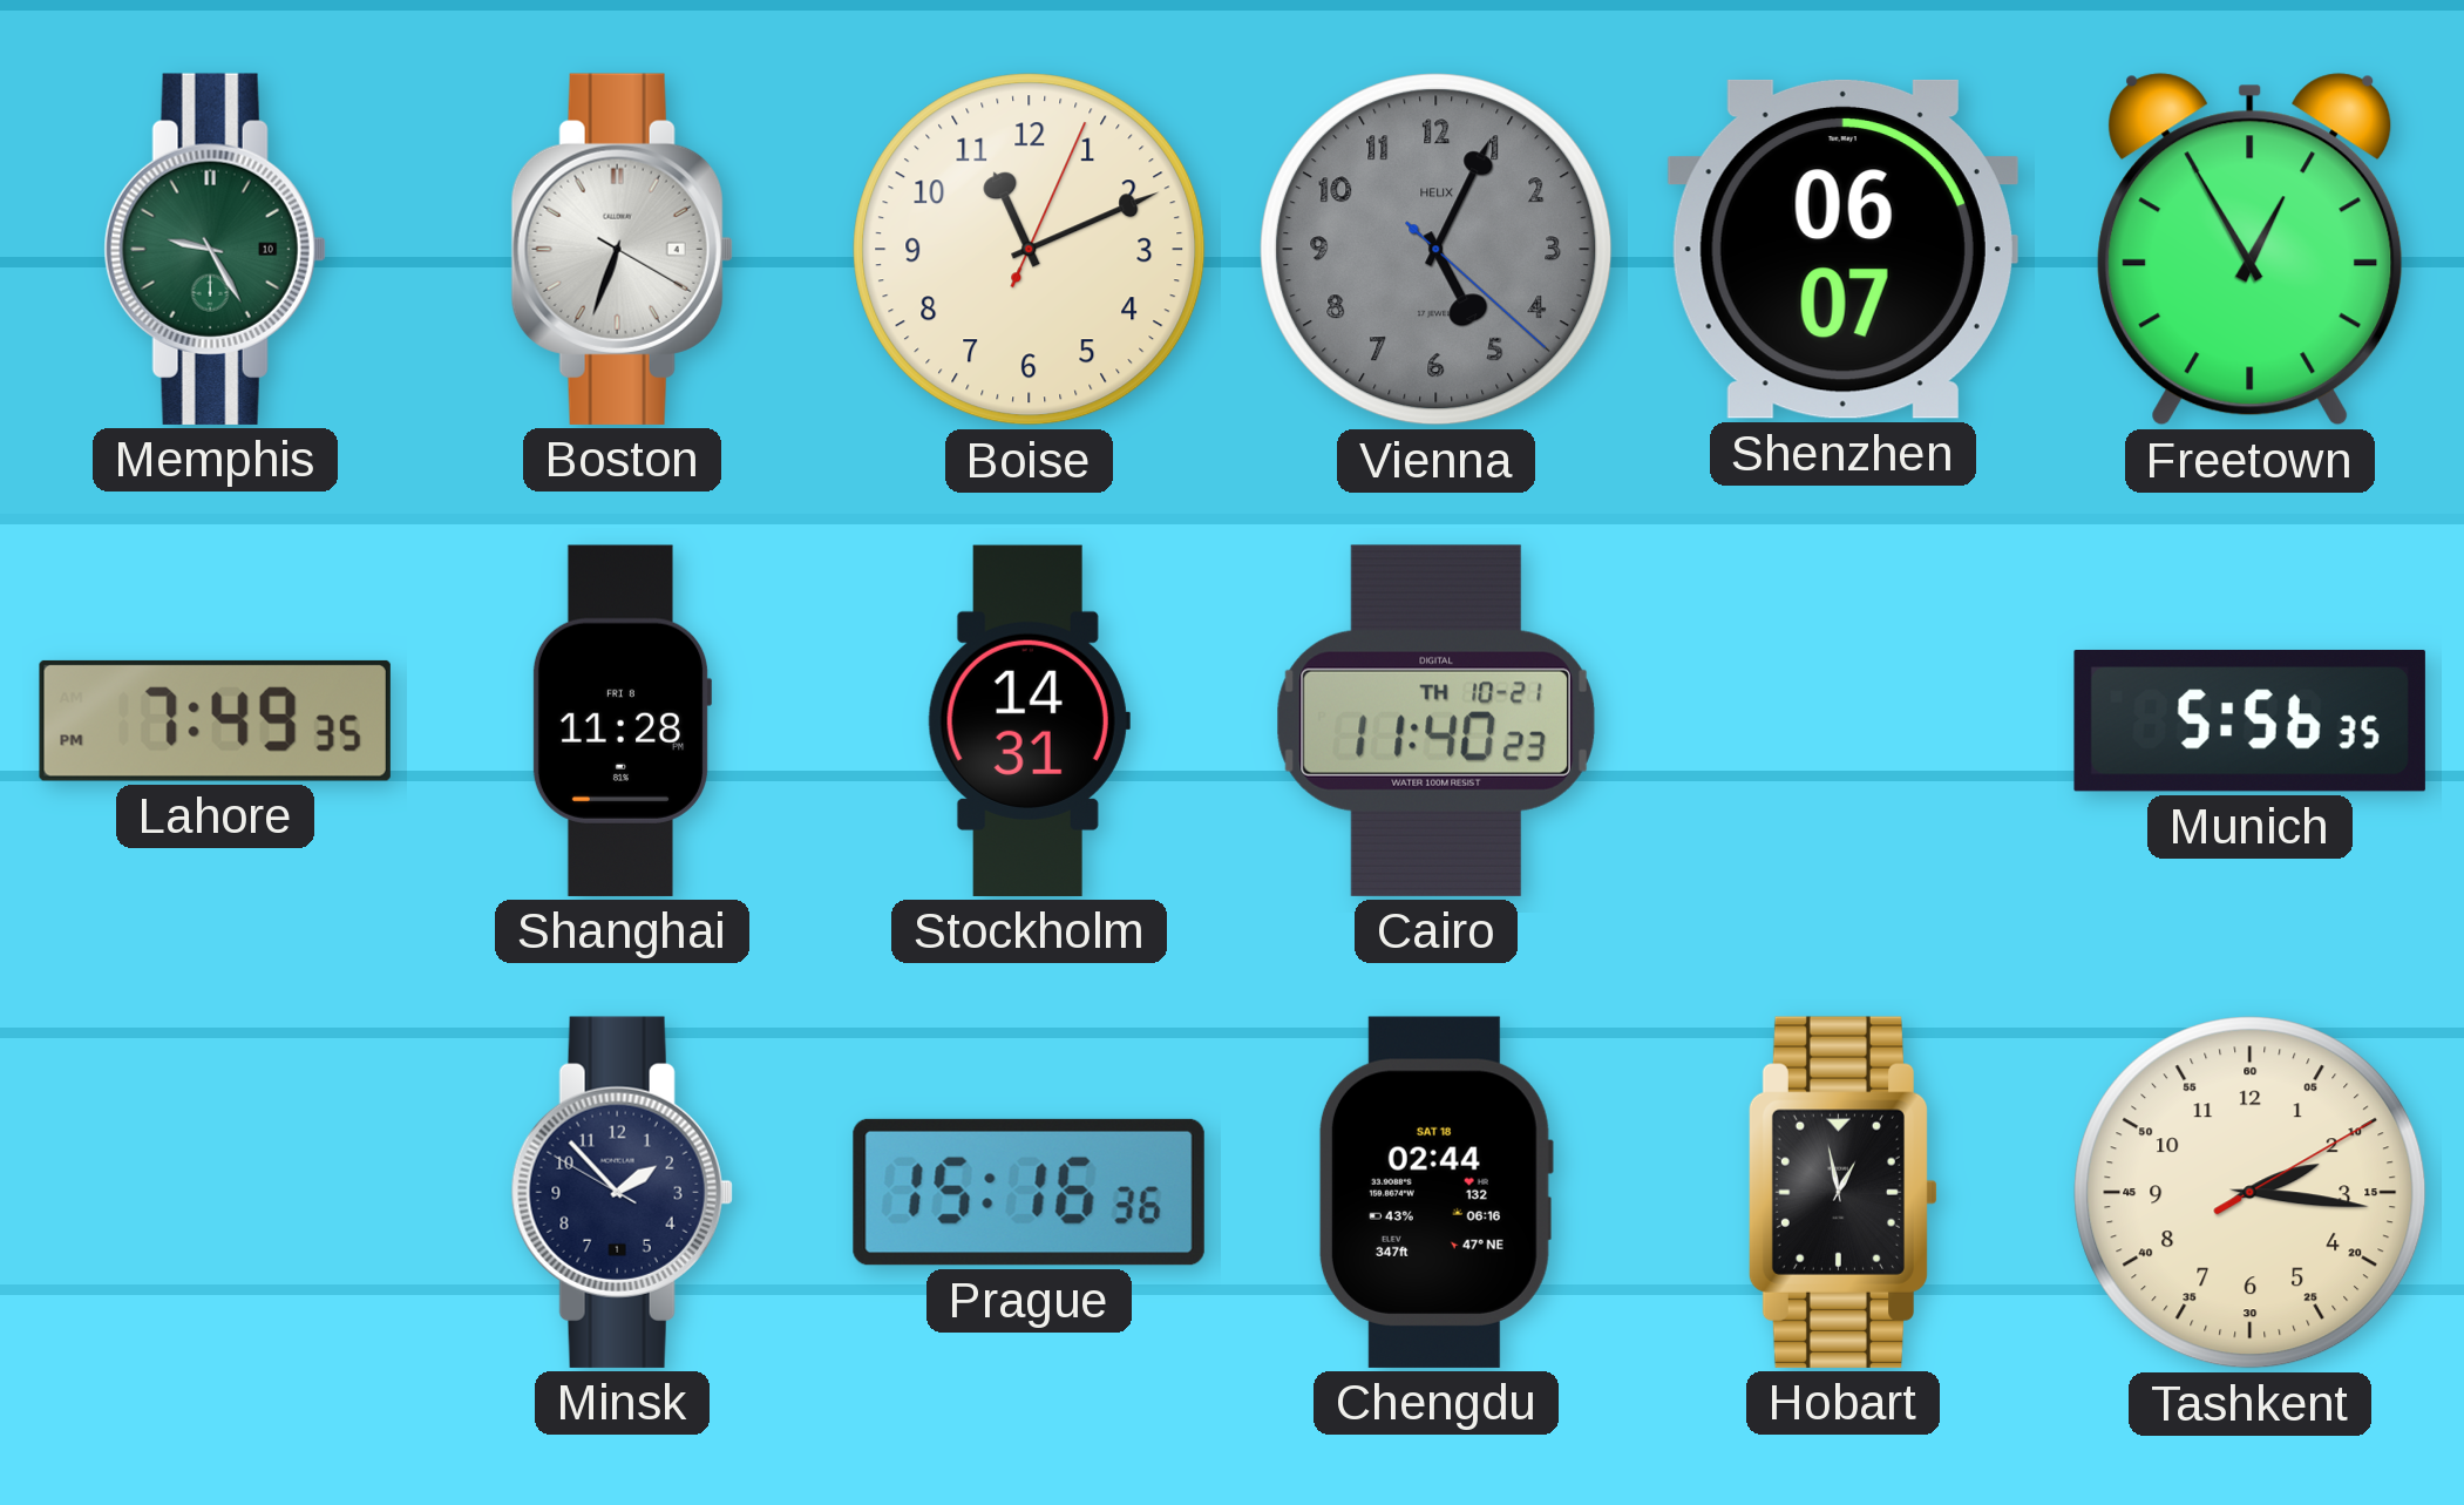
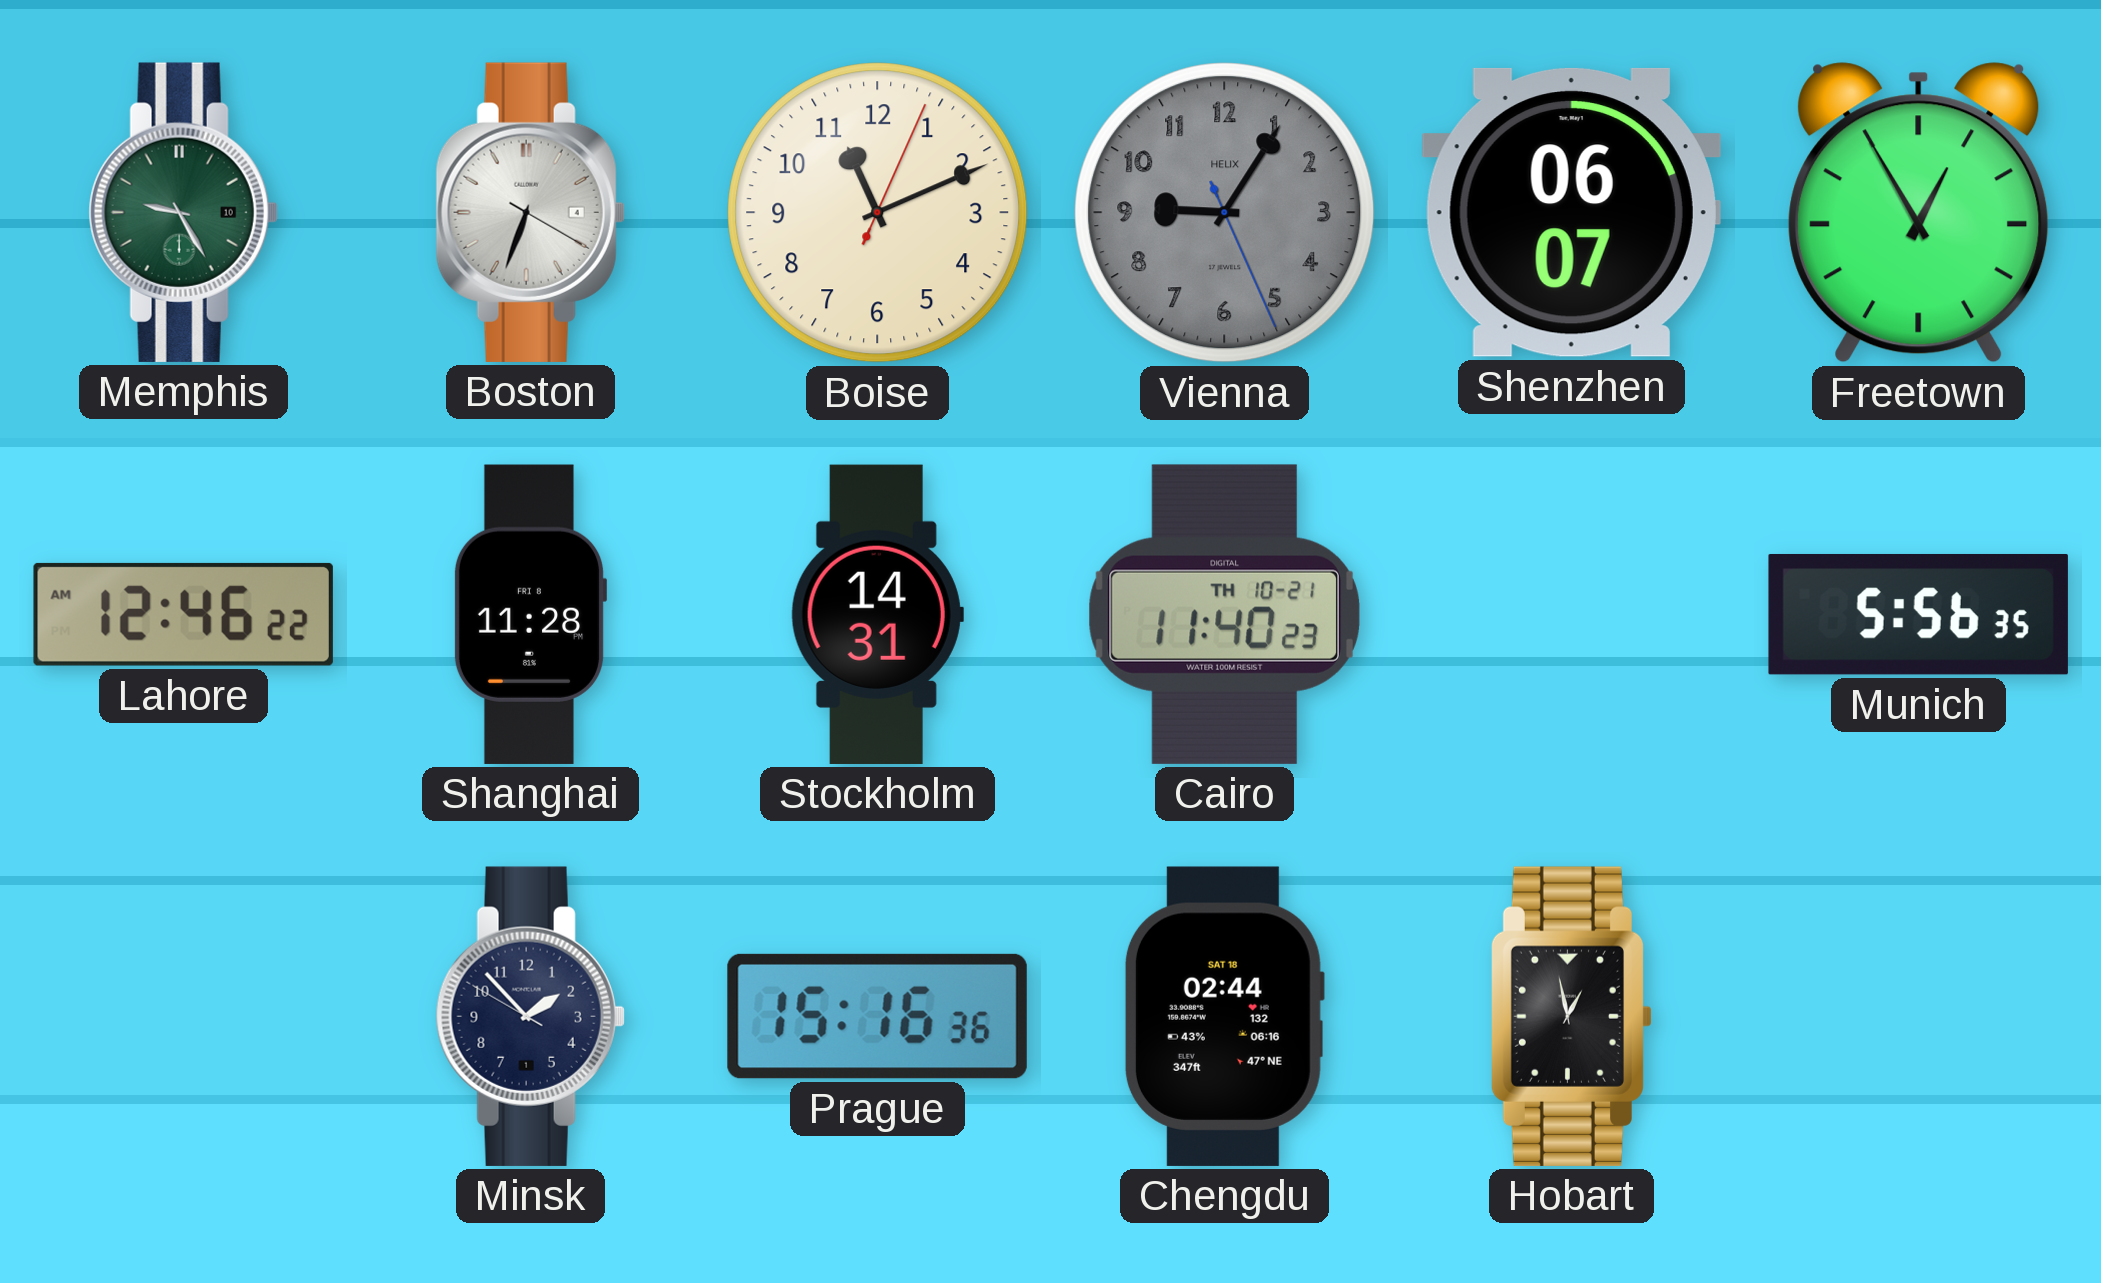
Vienna: 5:04 -> 9:05
Lahore: 7:49 -> 12:46
Tashkent: 2:16 -> none
